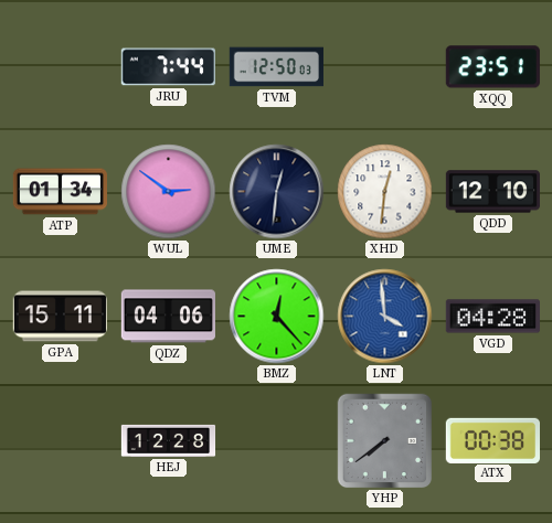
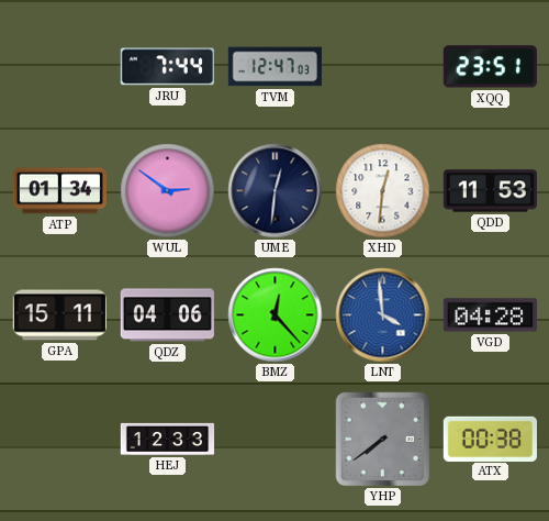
TVM: 12:50 -> 12:47
QDD: 12:10 -> 11:53
HEJ: 12:28 -> 12:33
